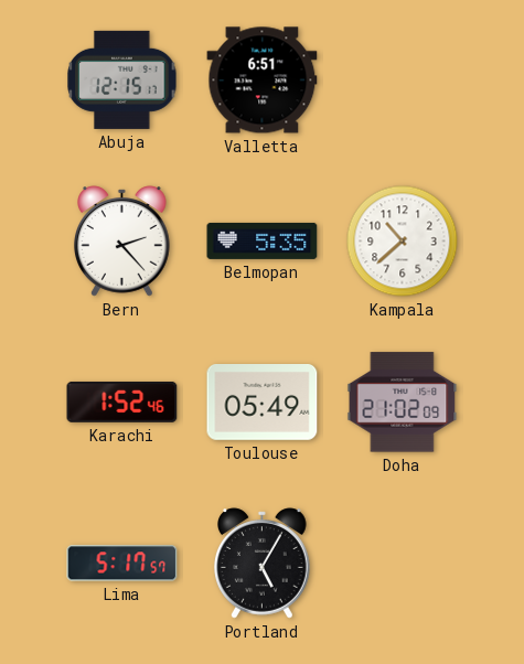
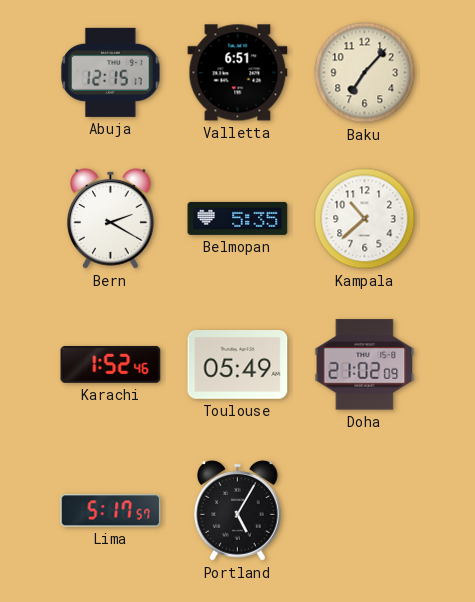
Baku: none -> 7:07
Bern: 2:23 -> 2:20
